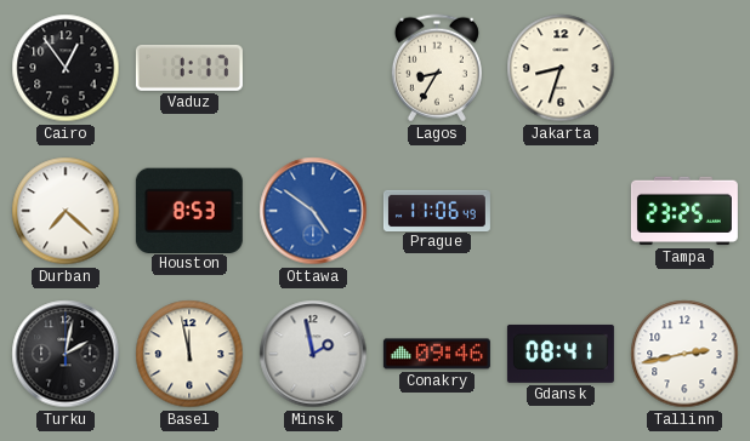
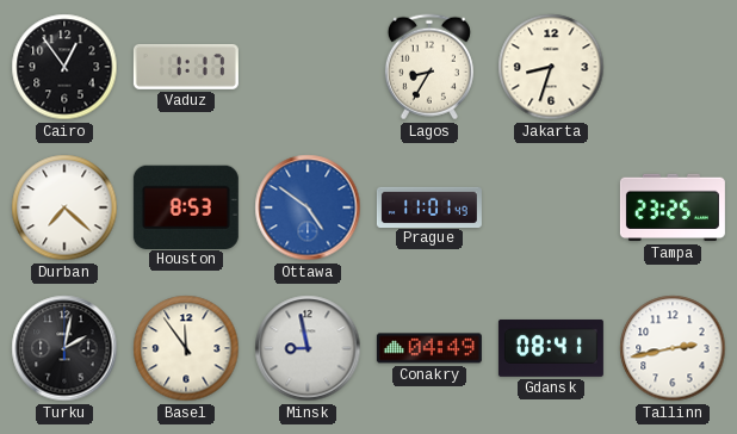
Prague: 11:06 -> 11:01
Basel: 11:58 -> 11:54
Minsk: 1:58 -> 8:58
Conakry: 09:46 -> 04:49
